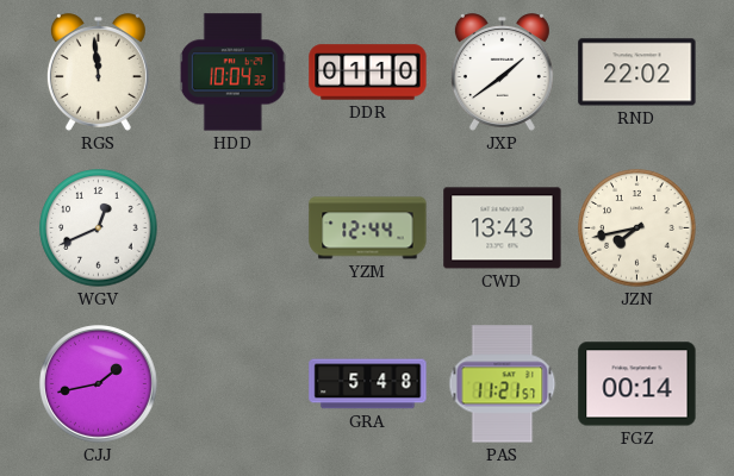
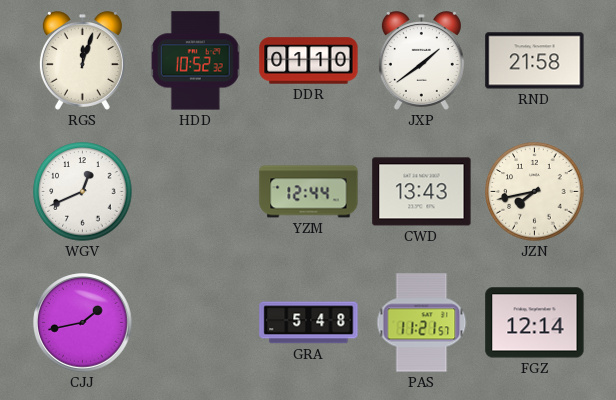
RGS: 11:59 -> 12:03
HDD: 10:04 -> 10:52
RND: 22:02 -> 21:58
FGZ: 00:14 -> 12:14
